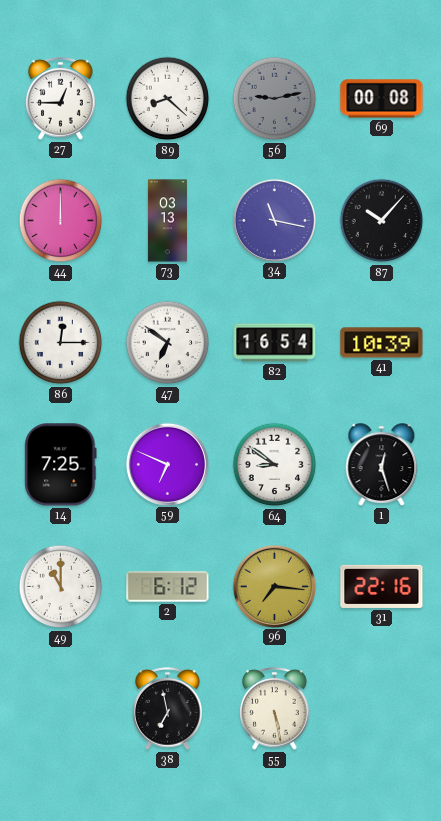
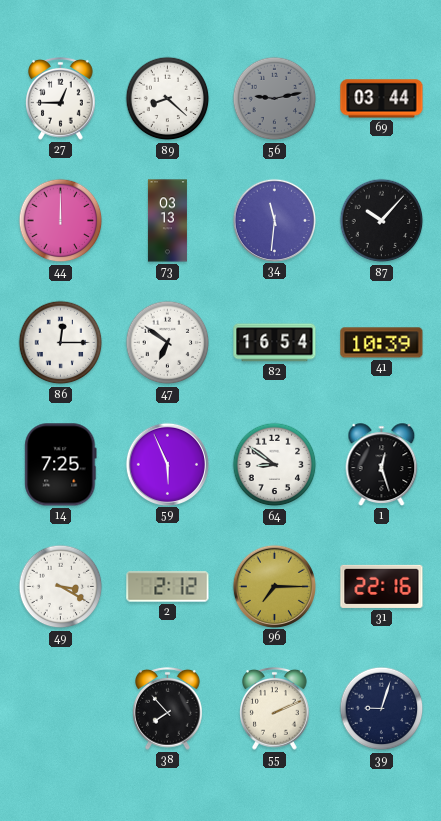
69: 00:08 -> 03:44
34: 11:17 -> 11:31
59: 6:49 -> 5:56
49: 11:00 -> 3:20
2: 6:12 -> 2:12
96: 7:16 -> 7:15
38: 6:58 -> 7:53
55: 5:28 -> 2:11
39: none -> 9:03
